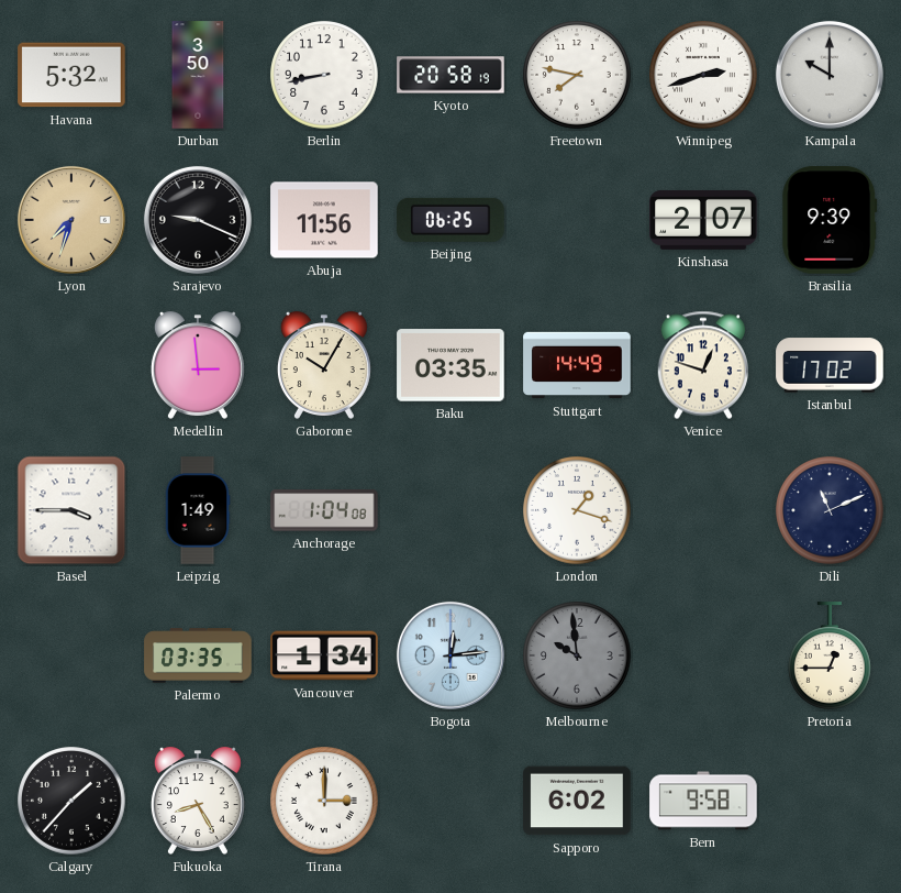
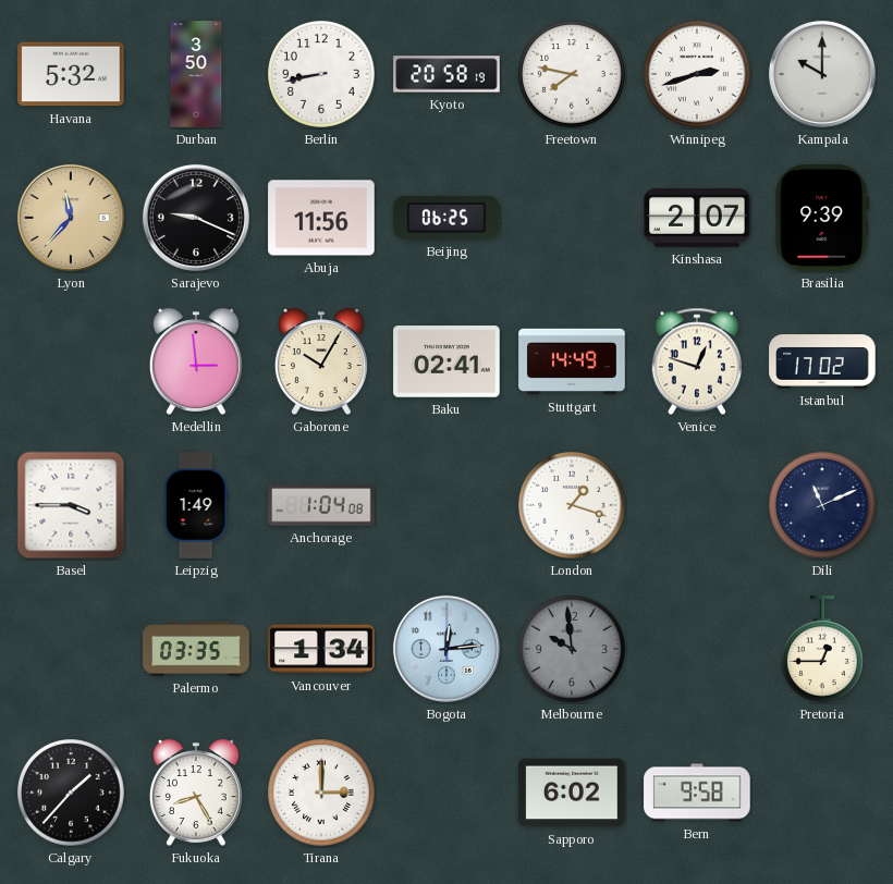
Lyon: 7:33 -> 11:37
Baku: 03:35 -> 02:41
